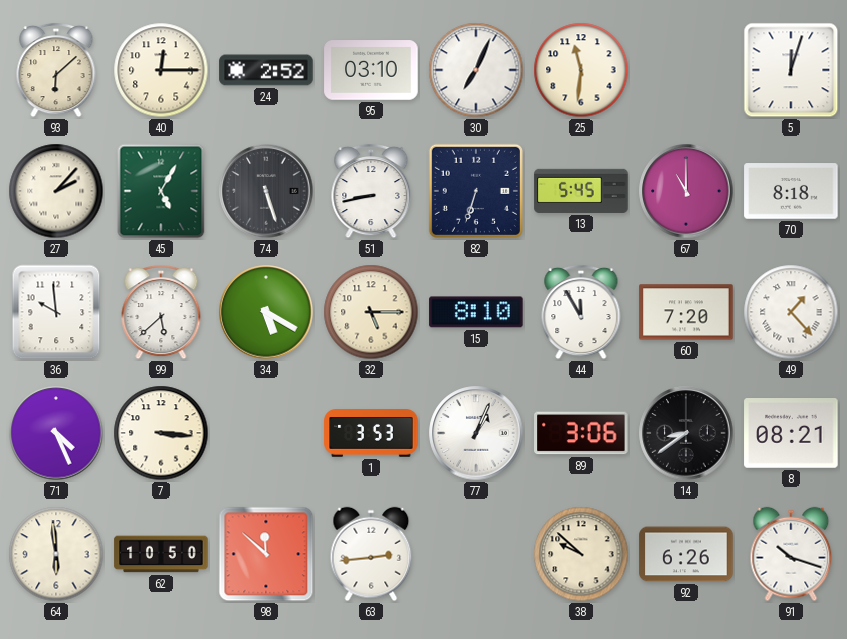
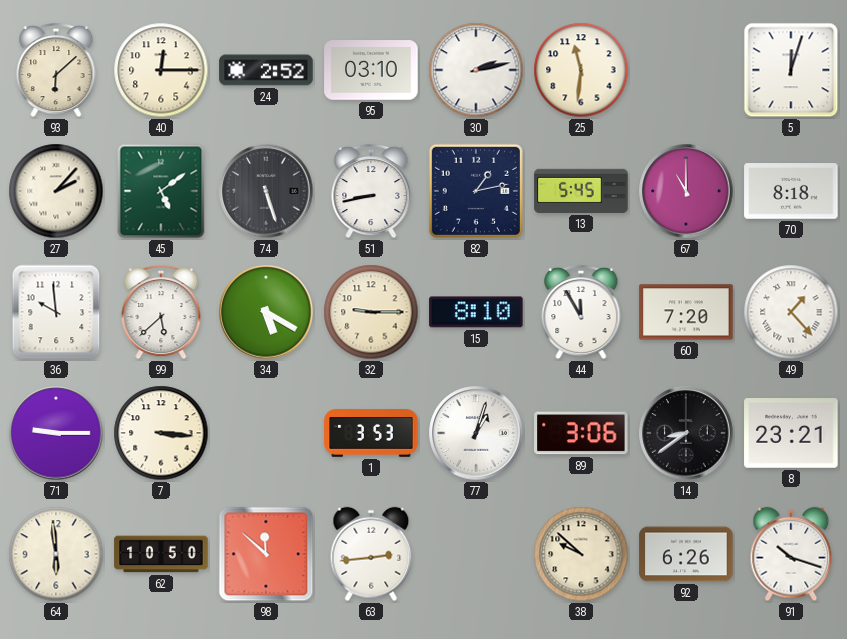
30: 7:04 -> 2:13
45: 5:05 -> 5:09
82: 6:33 -> 1:13
32: 5:15 -> 9:15
71: 4:26 -> 9:15
77: 1:04 -> 1:03
8: 08:21 -> 23:21
